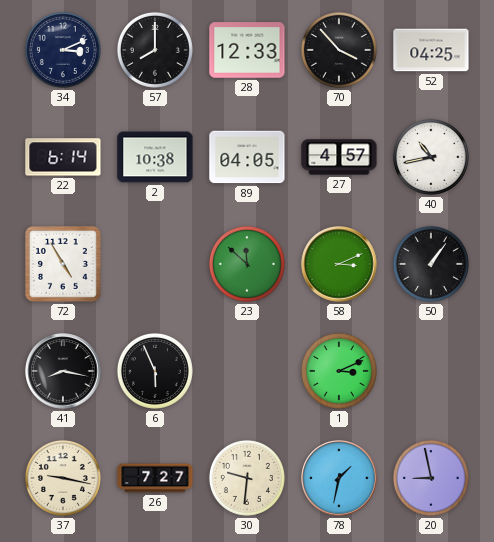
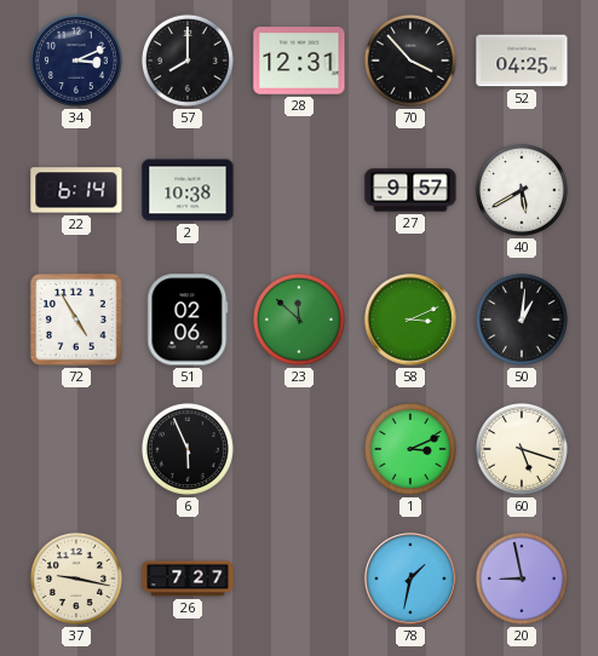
28: 12:33 -> 12:31
89: 04:05 -> none
27: 4:57 -> 9:57
40: 10:43 -> 5:40
51: none -> 02:06
50: 1:06 -> 1:01
41: 8:17 -> none
60: none -> 5:18
30: 9:31 -> none
